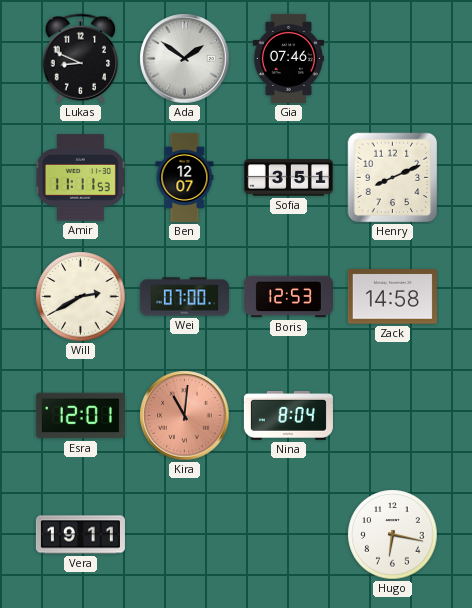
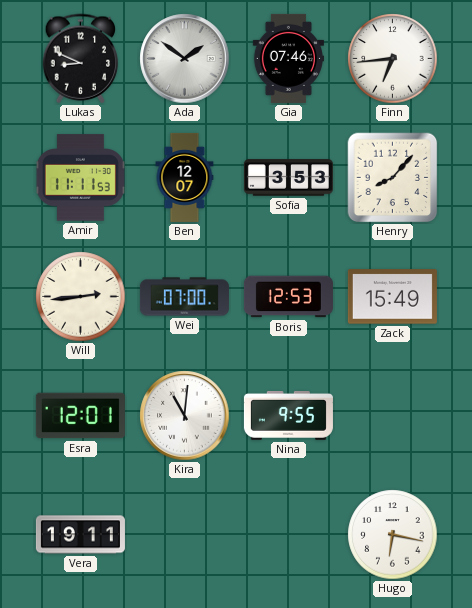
Finn: none -> 6:44
Sofia: 3:51 -> 3:53
Henry: 8:11 -> 8:07
Will: 2:40 -> 2:44
Zack: 14:58 -> 15:49
Kira dial: salmon -> white
Nina: 8:04 -> 9:55
